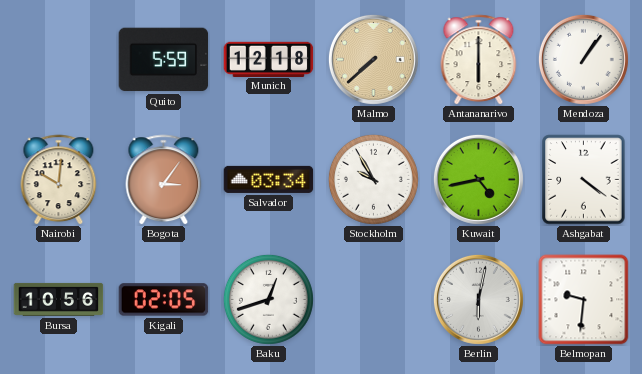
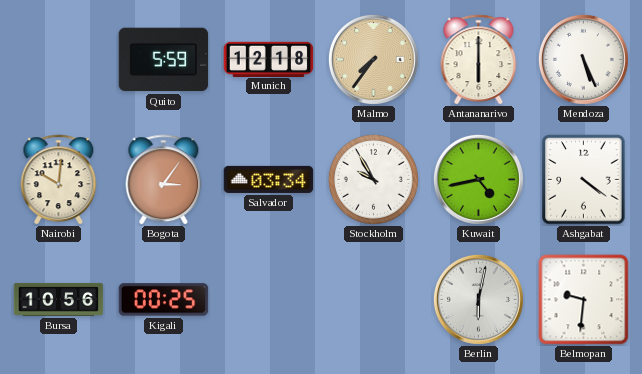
Malmo: 7:38 -> 7:36
Mendoza: 1:06 -> 5:26
Kigali: 02:05 -> 00:25
Baku: 12:42 -> none
